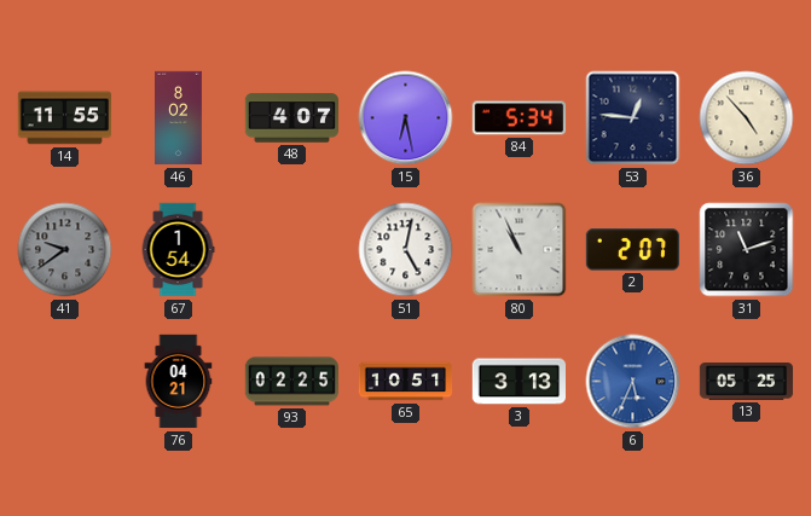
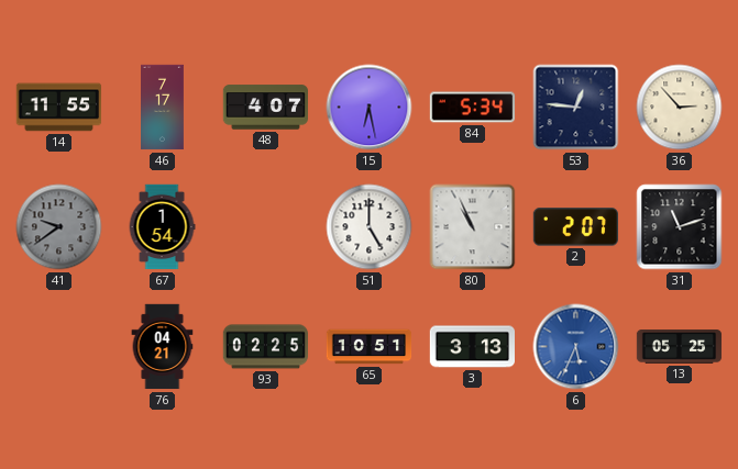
46: 8:02 -> 7:17
36: 4:53 -> 2:53
51: 5:02 -> 5:00
